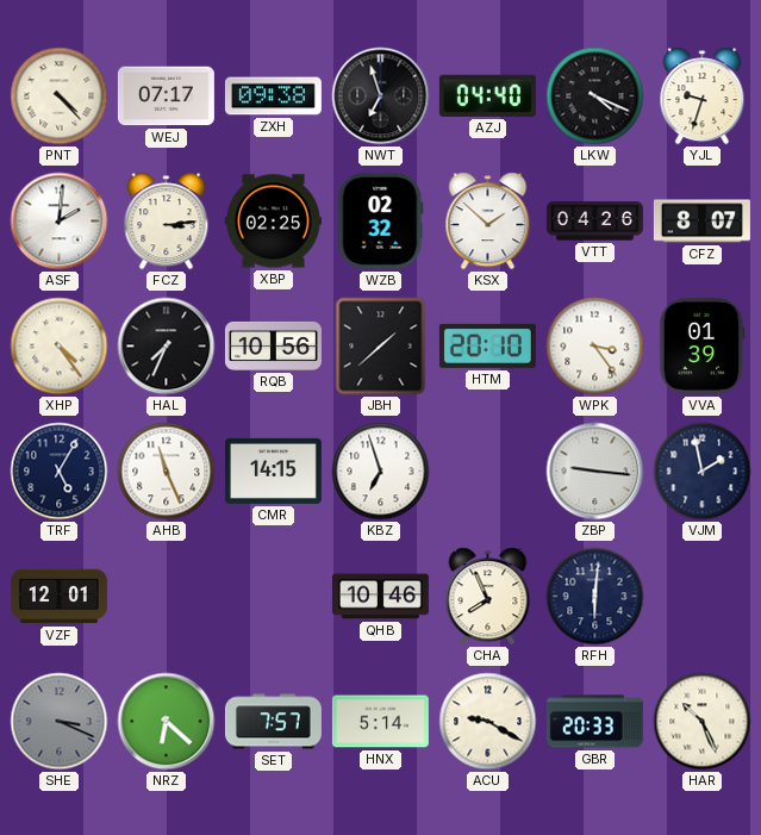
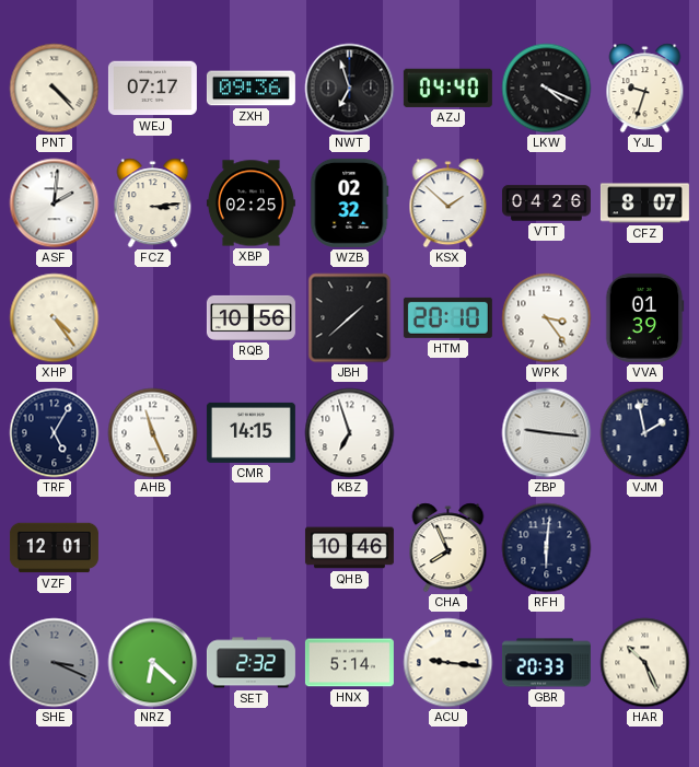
ZXH: 09:38 -> 09:36
HAL: 7:34 -> none
SET: 7:57 -> 2:32
ACU: 9:20 -> 9:16
